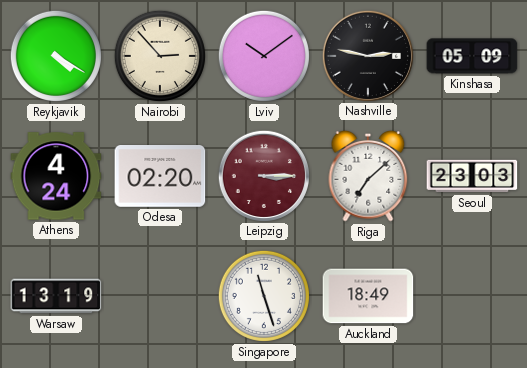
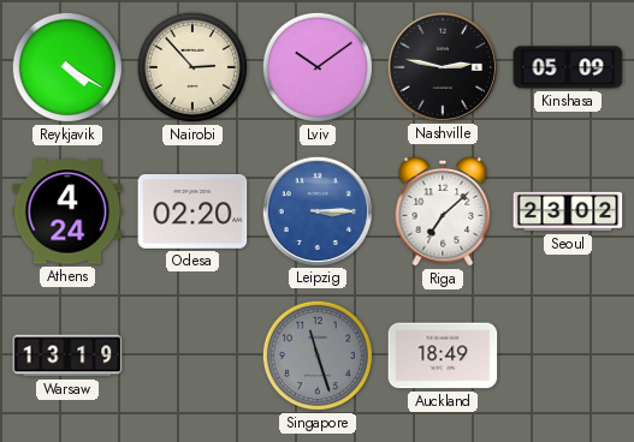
Leipzig dial: burgundy -> blue
Seoul: 23:03 -> 23:02
Singapore dial: white -> grey
